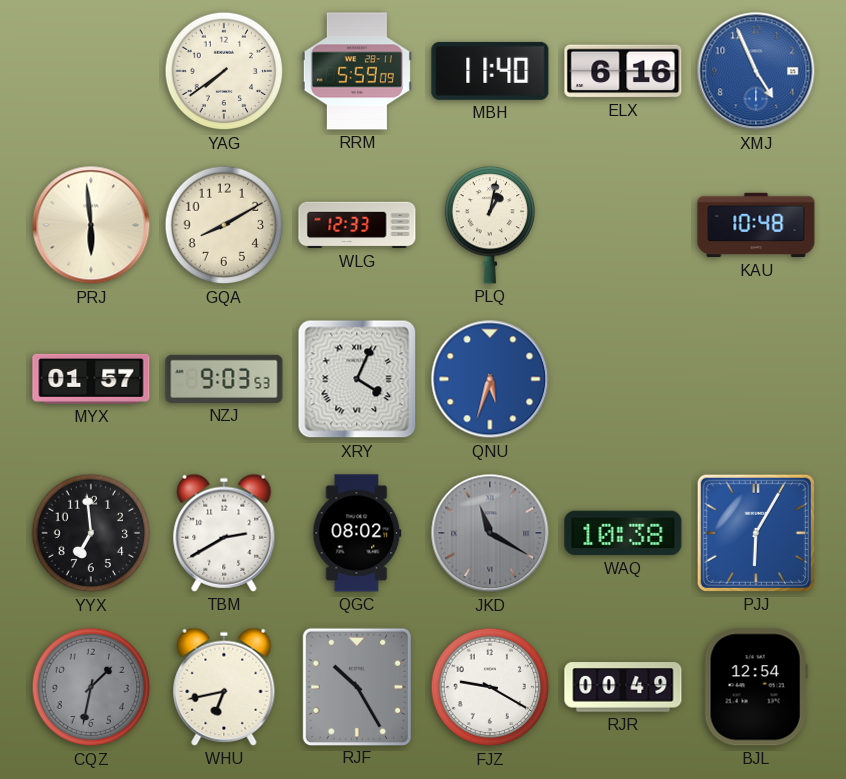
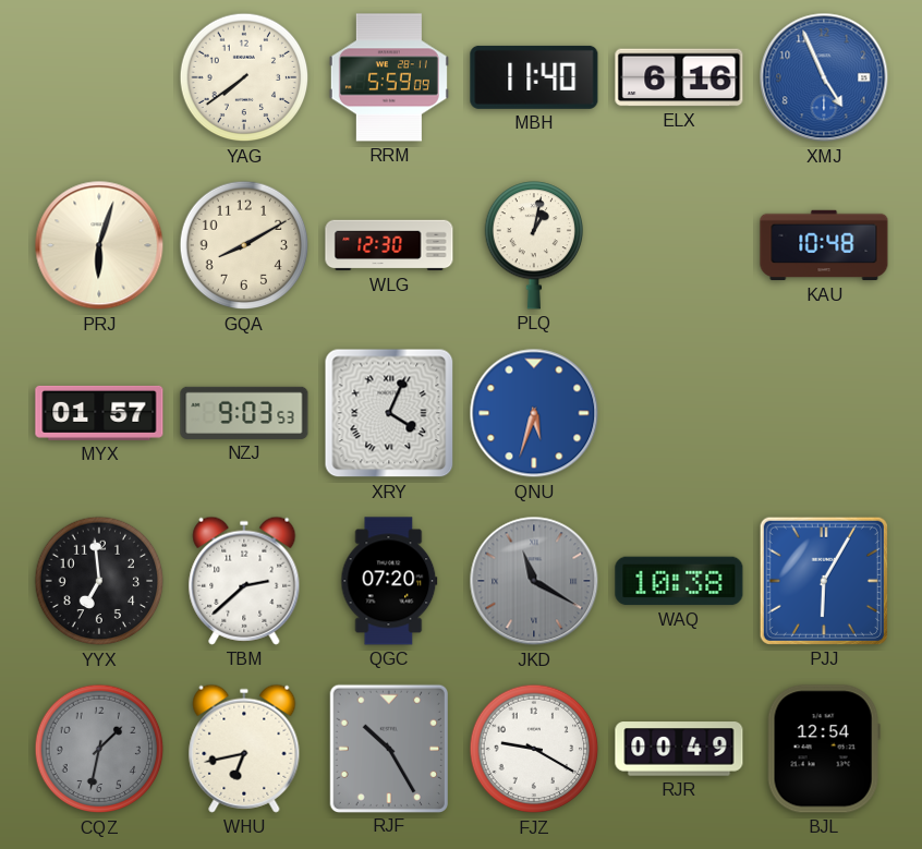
PRJ: 5:59 -> 6:03
WLG: 12:33 -> 12:30
TBM: 2:40 -> 2:38
QGC: 08:02 -> 07:20
